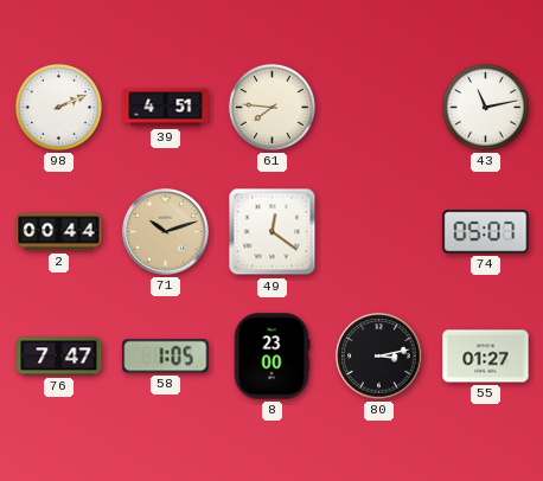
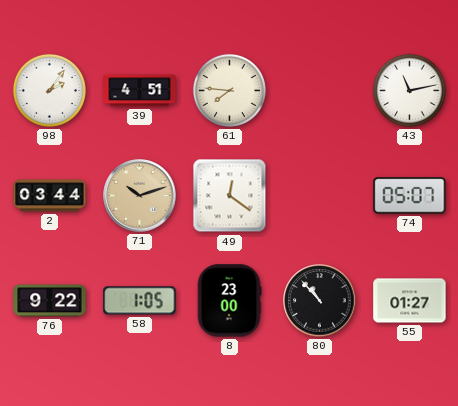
98: 2:11 -> 2:06
2: 00:44 -> 03:44
76: 7:47 -> 9:22
80: 3:13 -> 10:53
